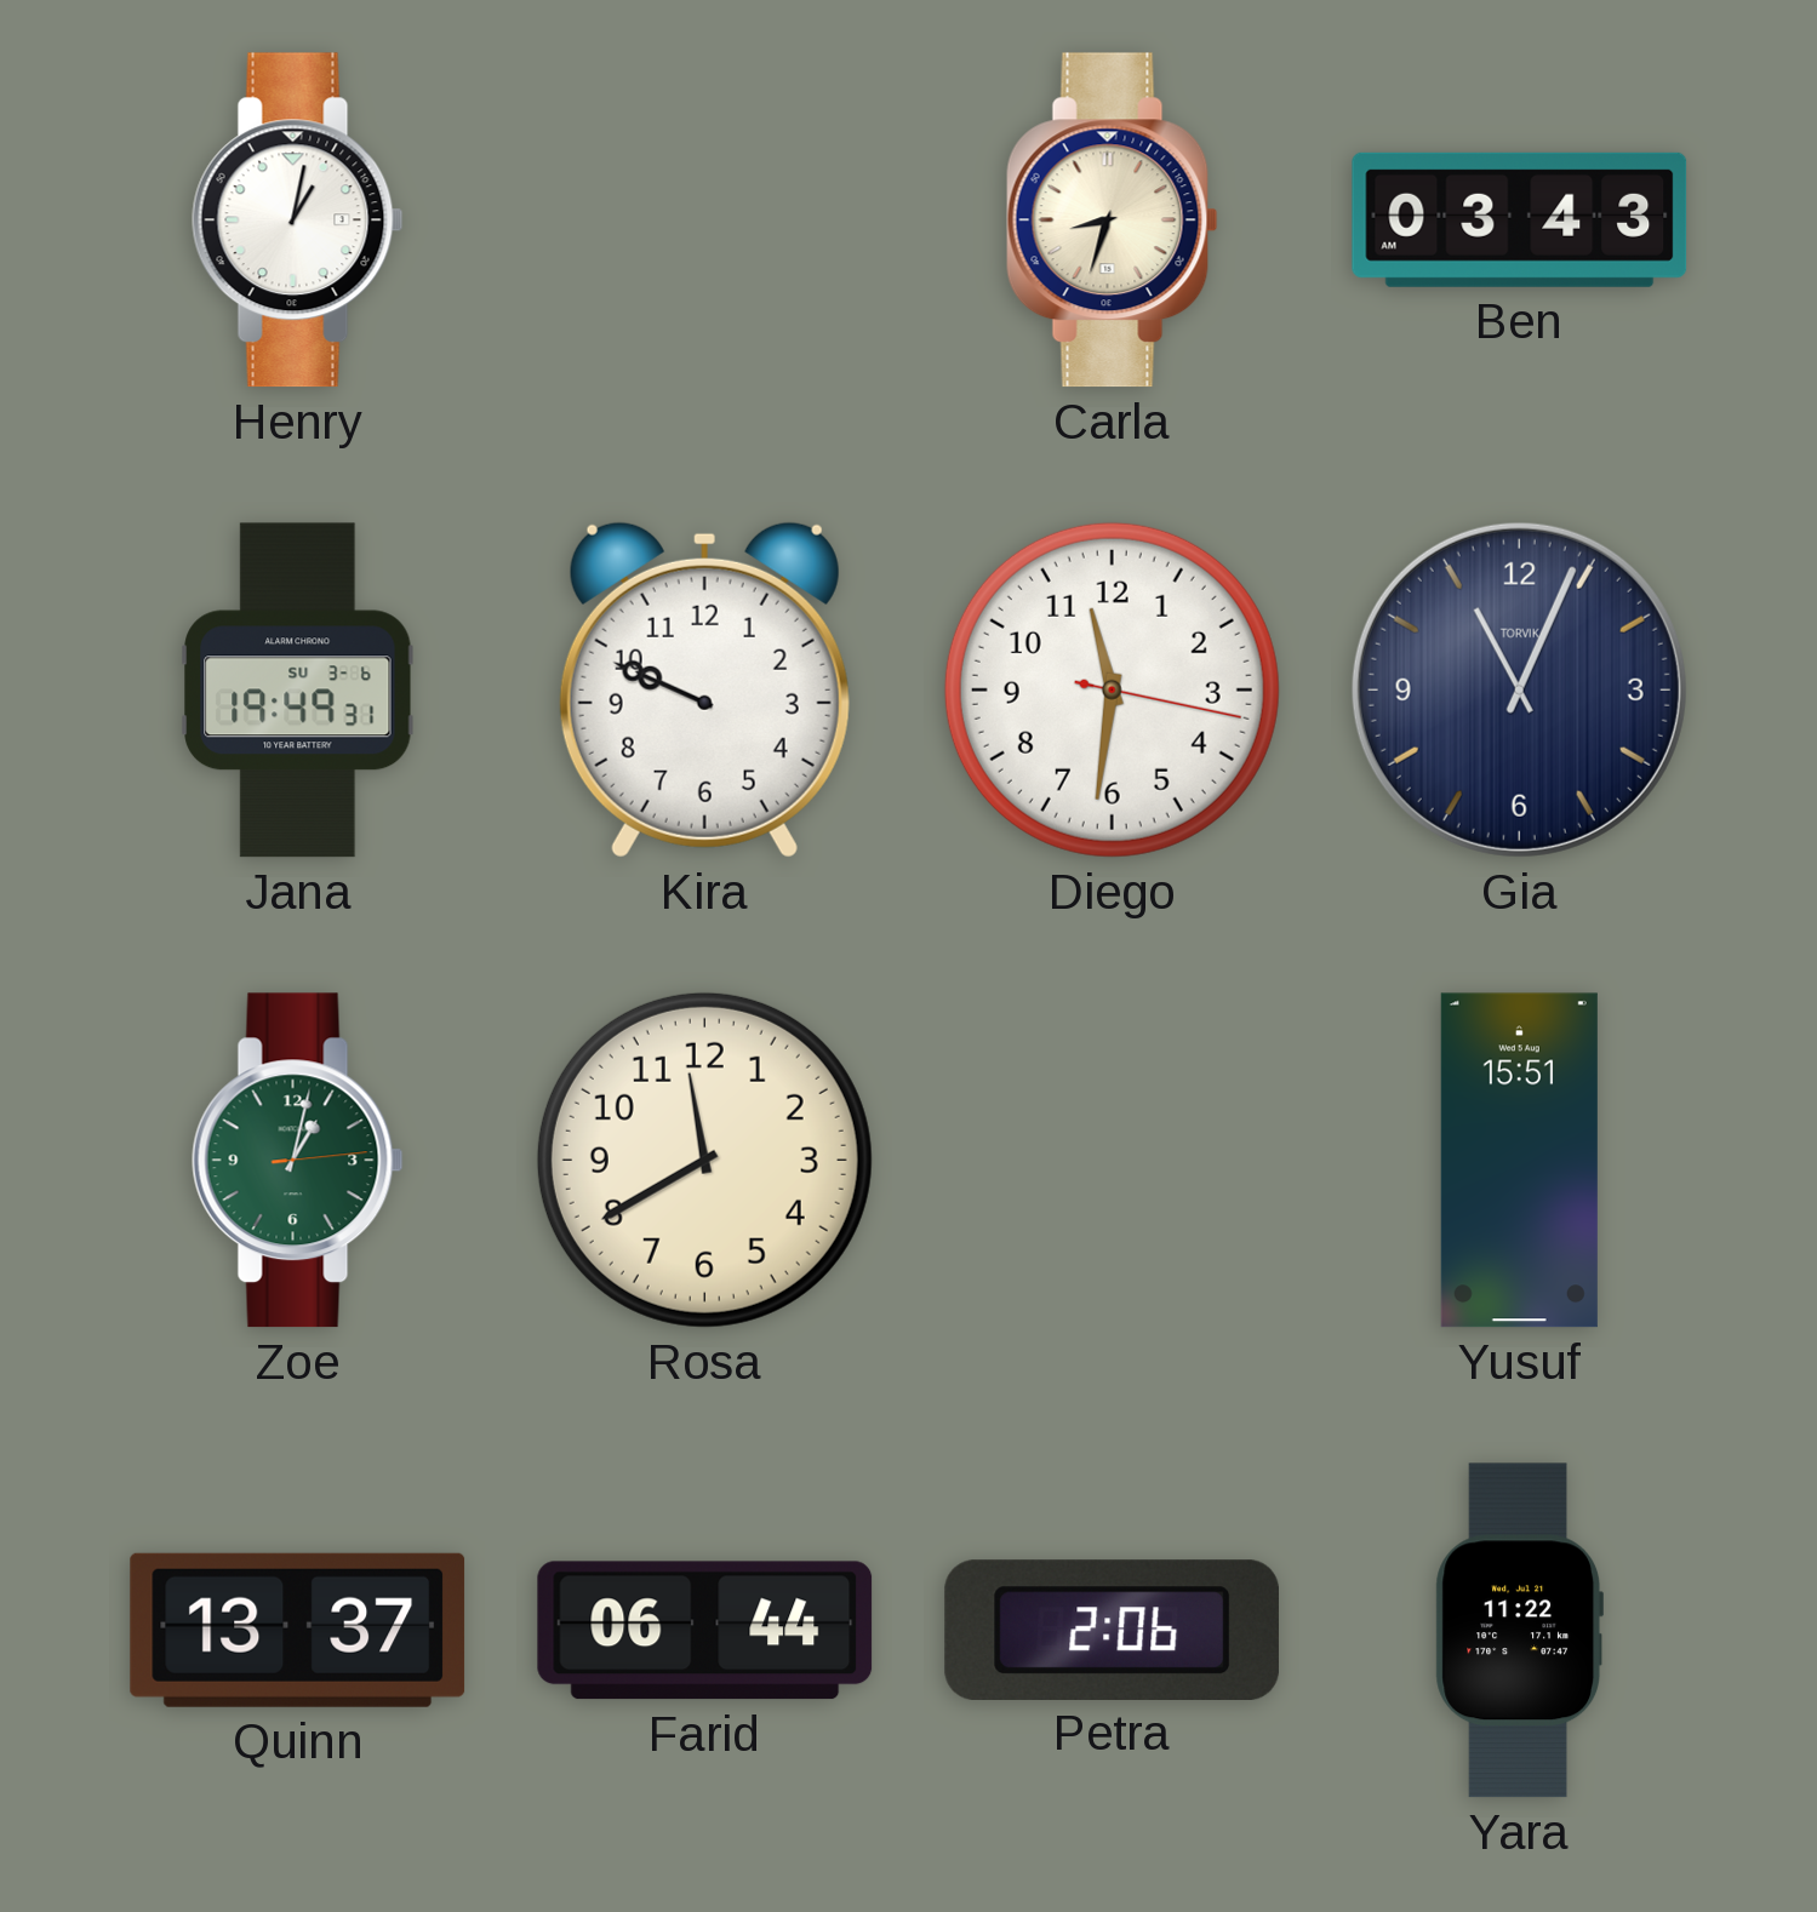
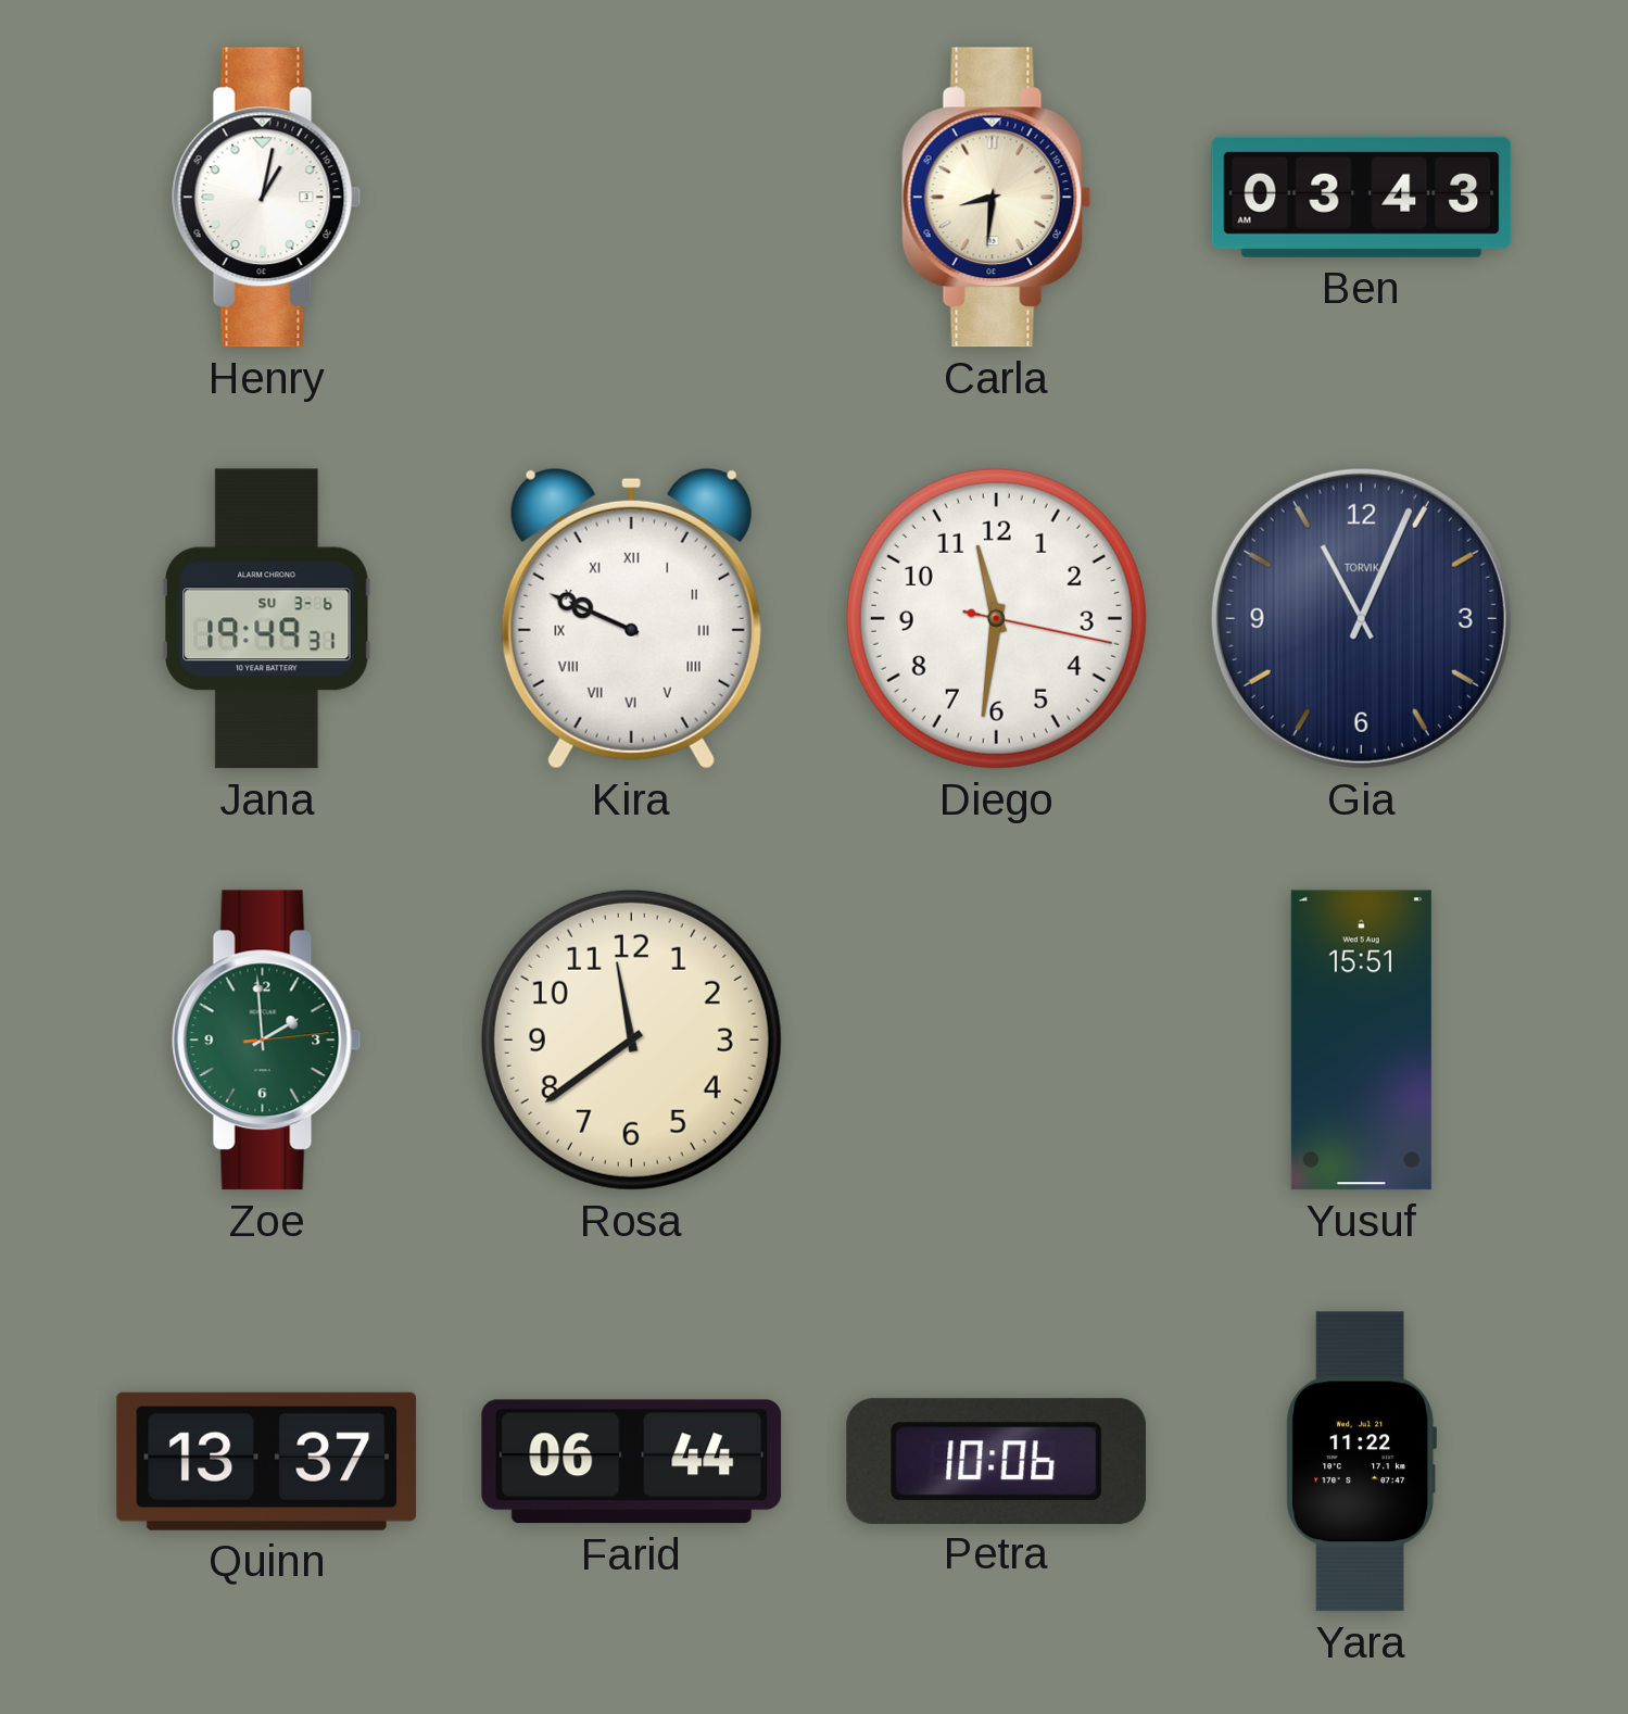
Carla: 8:33 -> 8:31
Kira numerals: Arabic -> Roman
Zoe: 1:02 -> 1:59
Rosa: 11:40 -> 11:39
Petra: 2:06 -> 10:06
